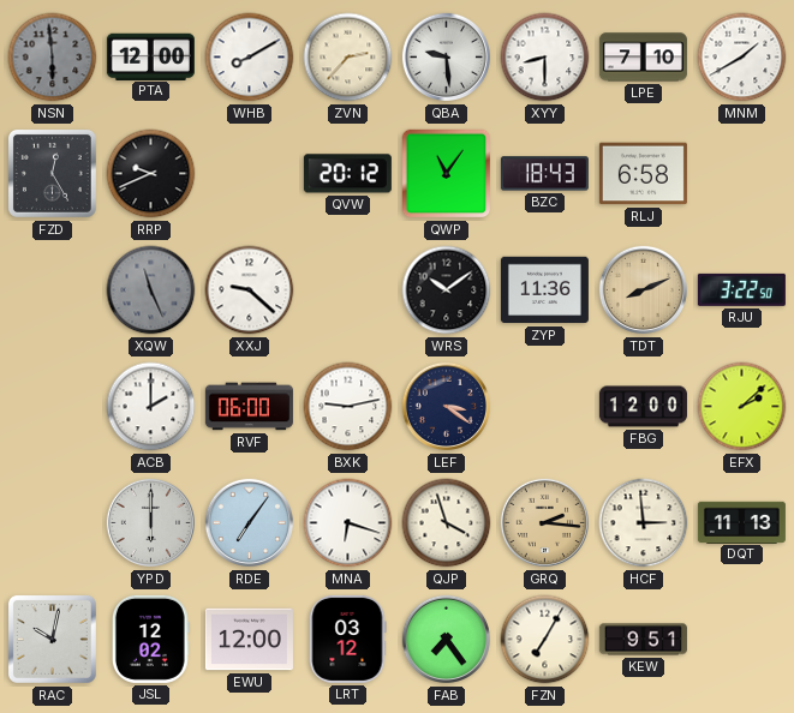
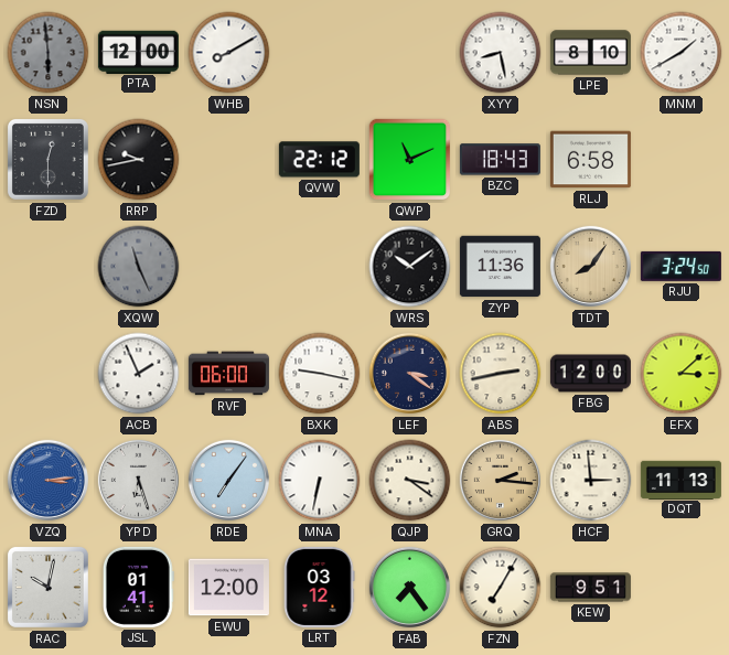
ZVN: 2:37 -> none
QBA: 9:29 -> none
XYY: 8:30 -> 8:28
LPE: 7:10 -> 8:10
FZD: 12:25 -> 12:30
RRP: 9:41 -> 9:43
QVW: 20:12 -> 22:12
QWP: 11:06 -> 11:11
XXJ: 9:22 -> none
TDT: 8:11 -> 8:06
RJU: 3:22 -> 3:24
ACB: 2:00 -> 1:56
BXK: 9:13 -> 9:17
ABS: none -> 2:43
EFX: 2:08 -> 3:08
VZQ: none -> 3:14
YPD: 6:00 -> 6:27
MNA: 6:18 -> 6:32
QJP: 3:57 -> 3:21
JSL: 12:02 -> 01:41
